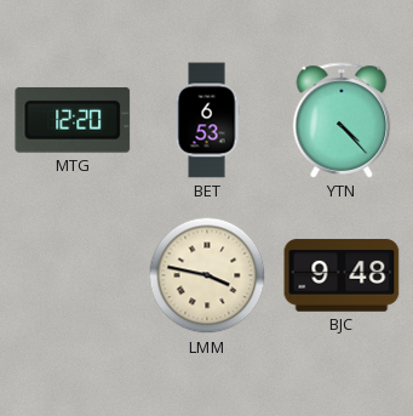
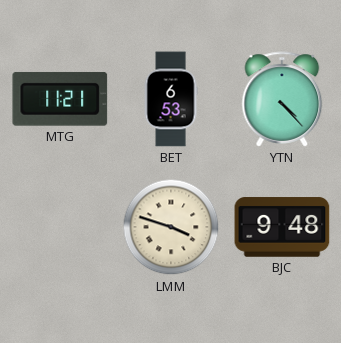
MTG: 12:20 -> 11:21
LMM: 3:47 -> 3:48
